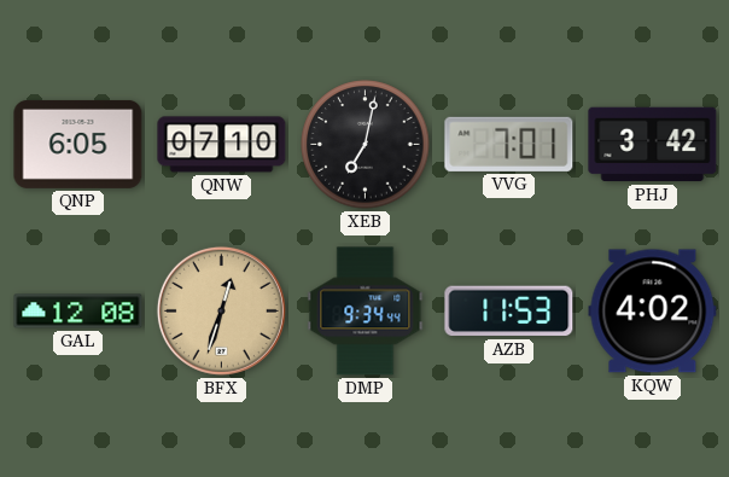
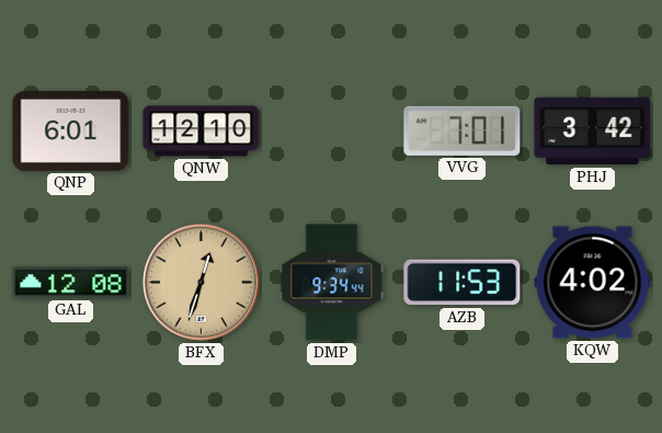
QNP: 6:05 -> 6:01
QNW: 07:10 -> 12:10
XEB: 7:02 -> none
